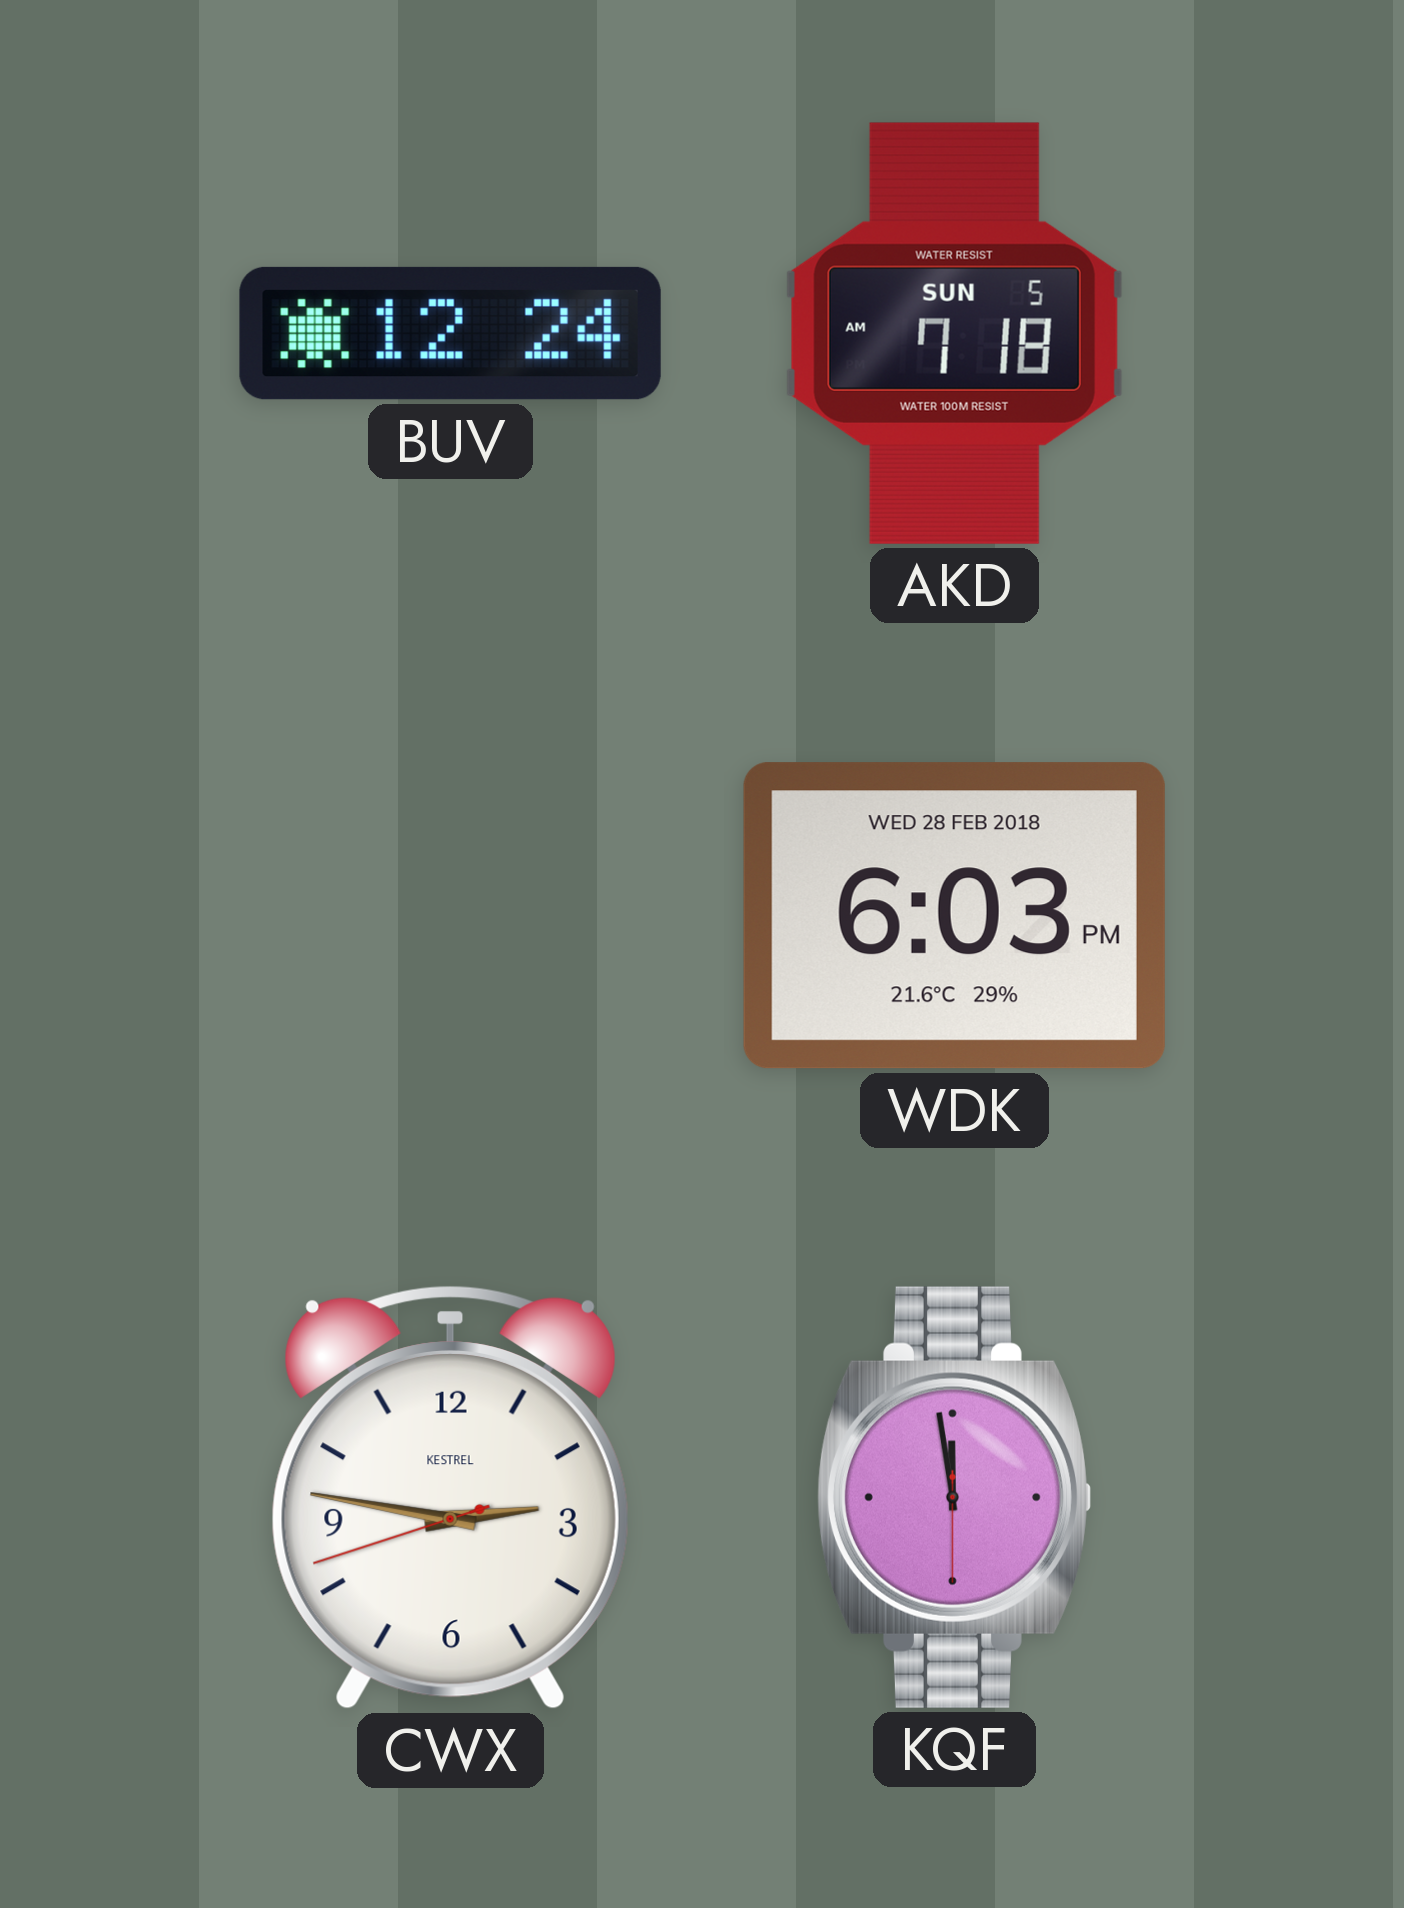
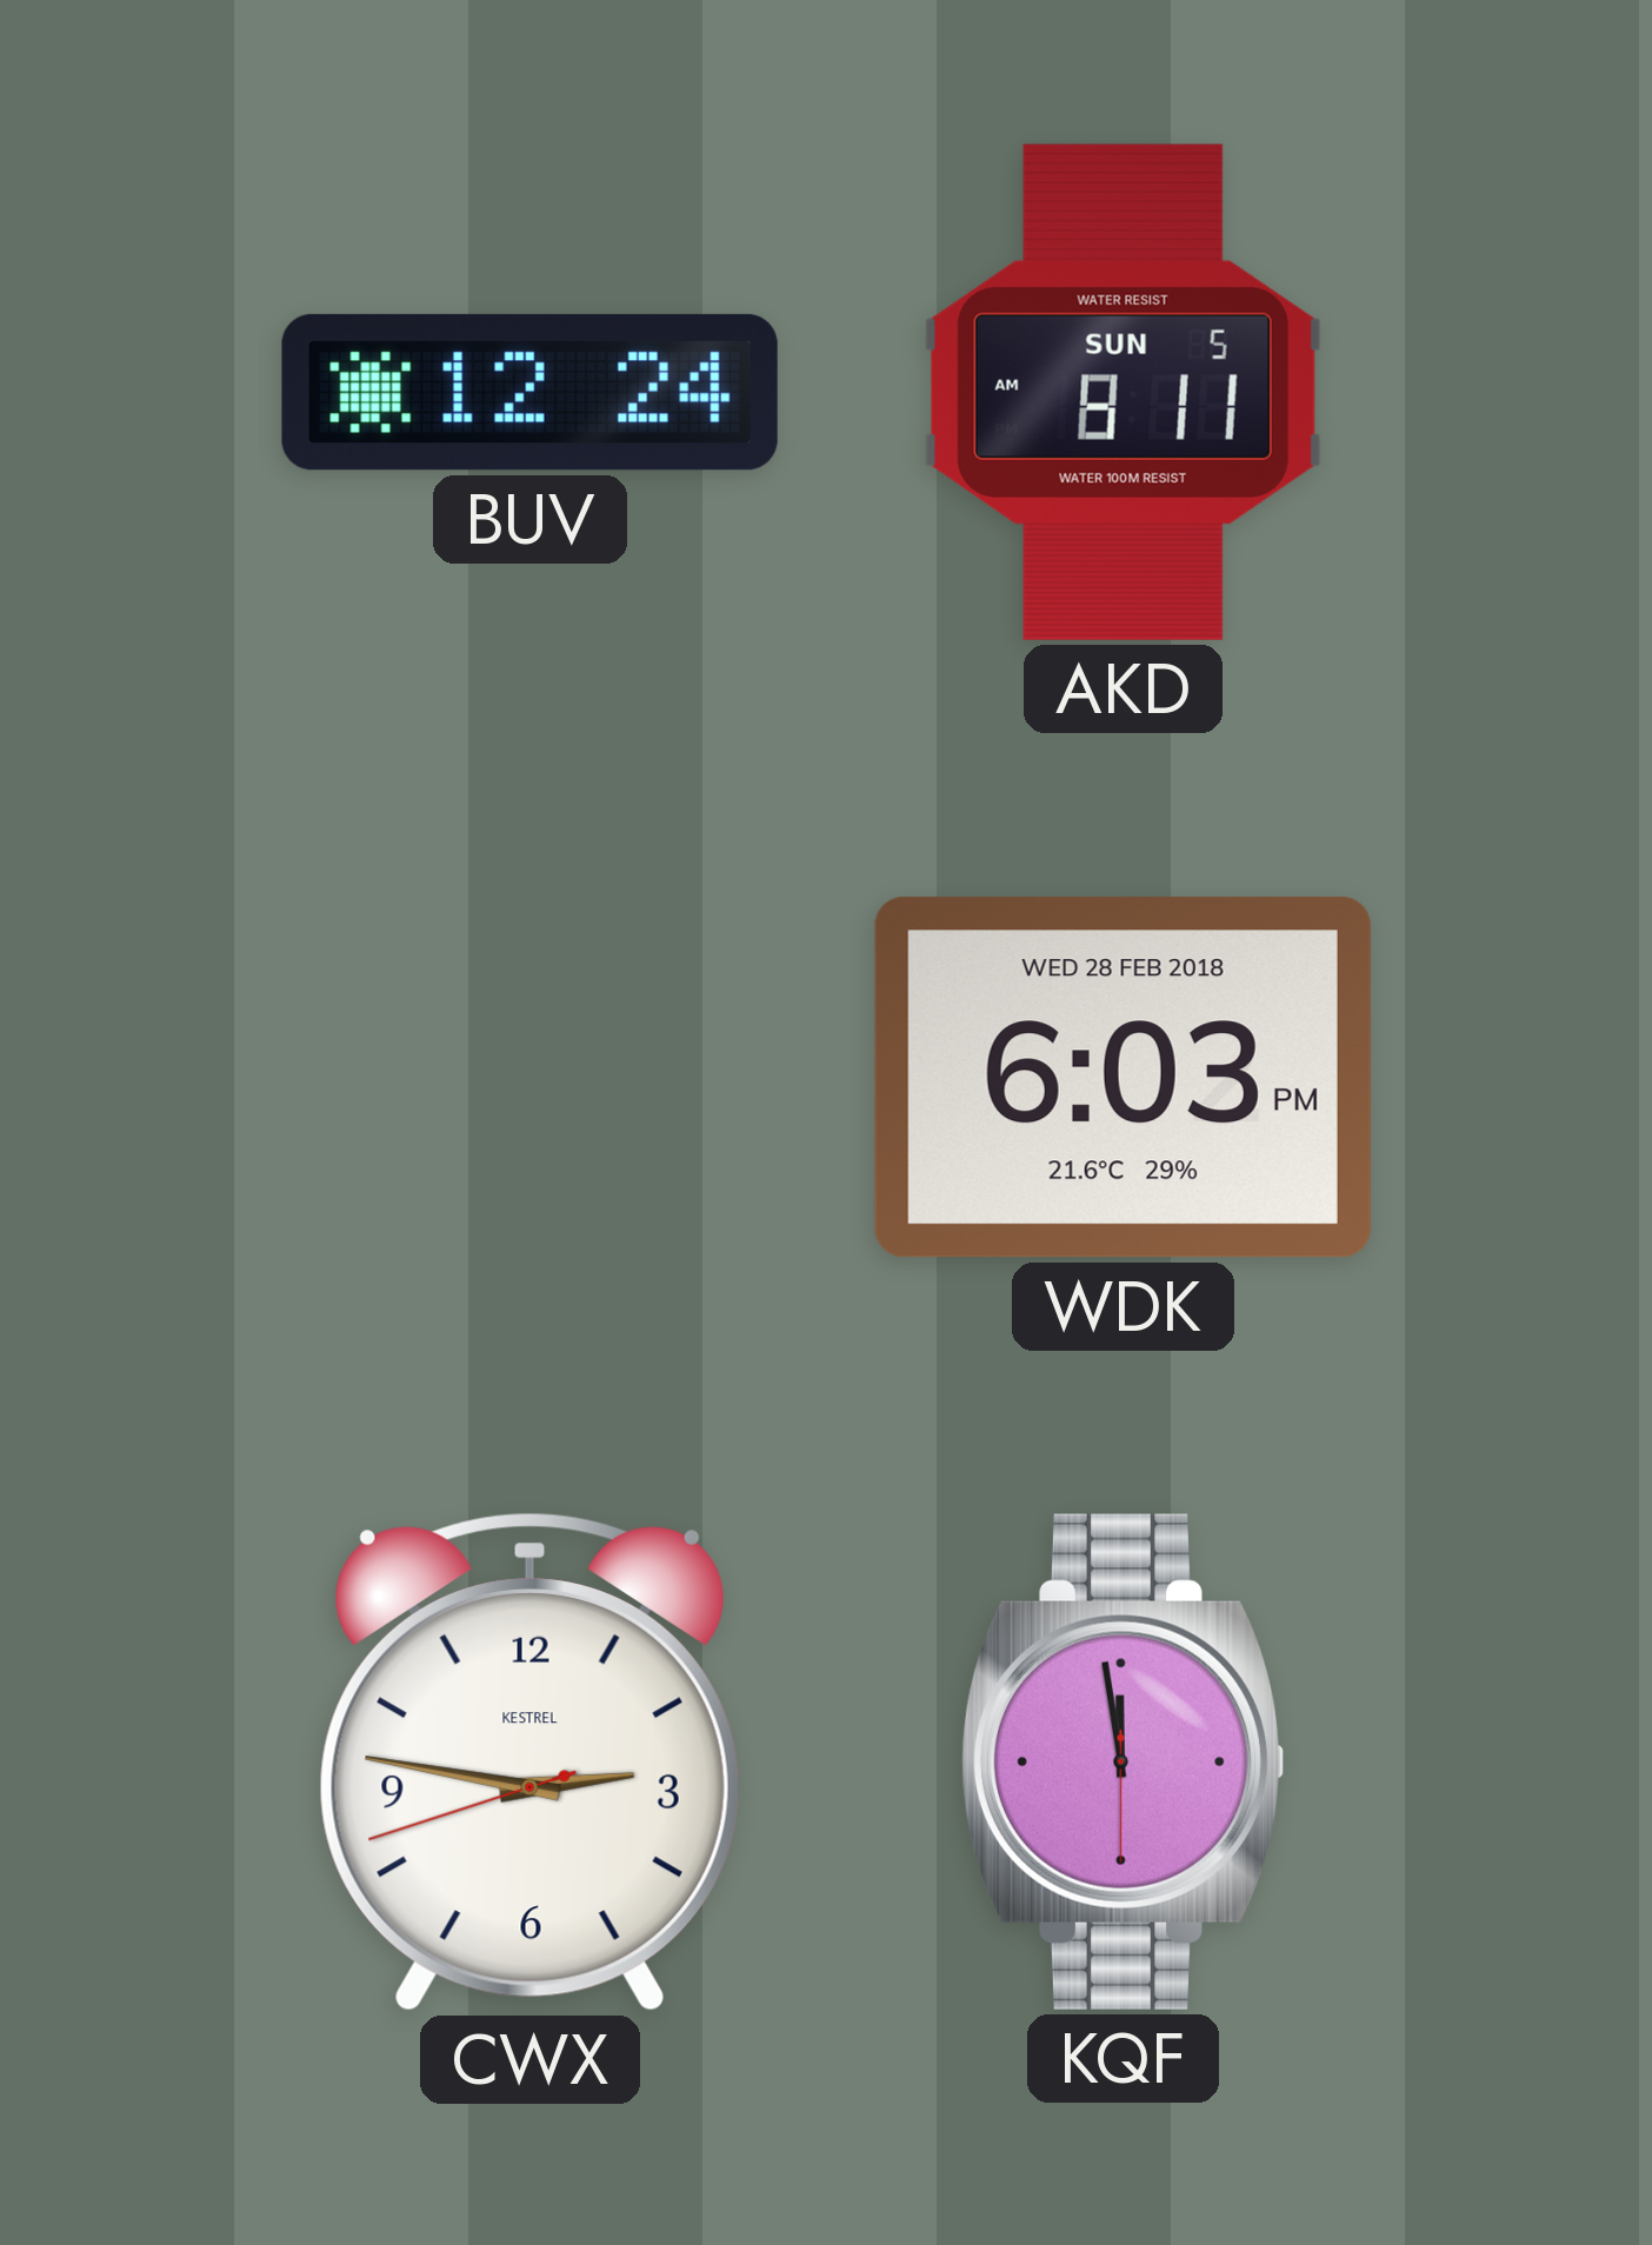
AKD: 7:18 -> 8:11
